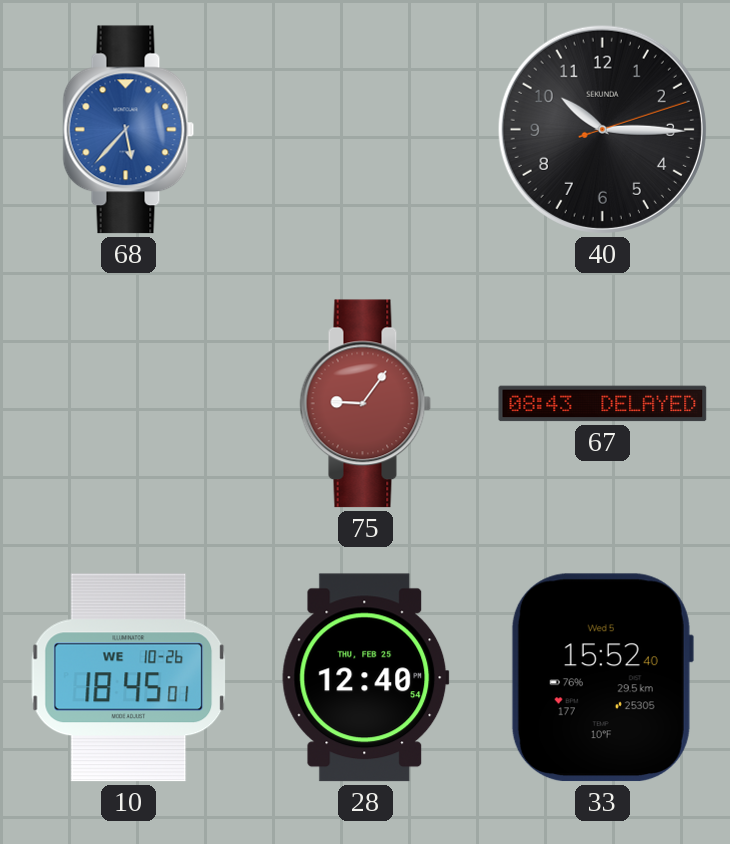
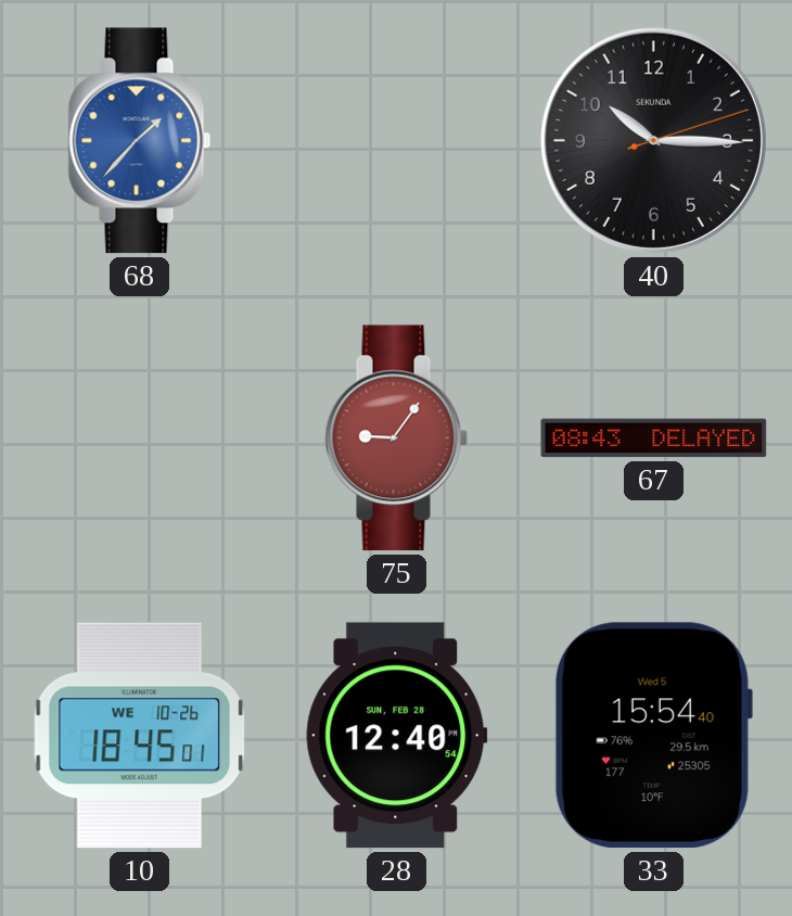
68: 5:37 -> 1:37
28 date: THU, FEB 25 -> SUN, FEB 28
33: 15:52 -> 15:54
